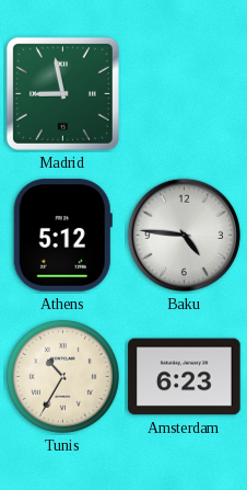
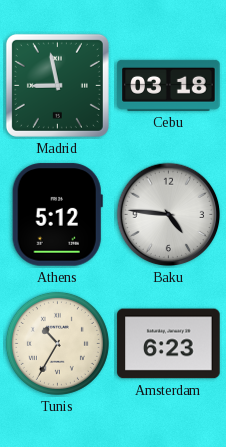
Cebu: none -> 03:18
